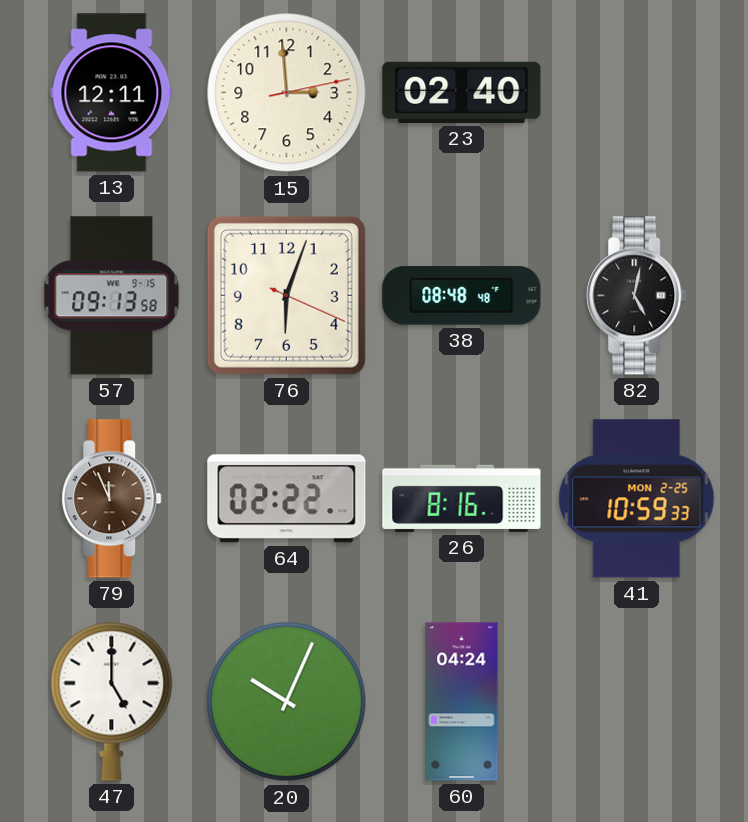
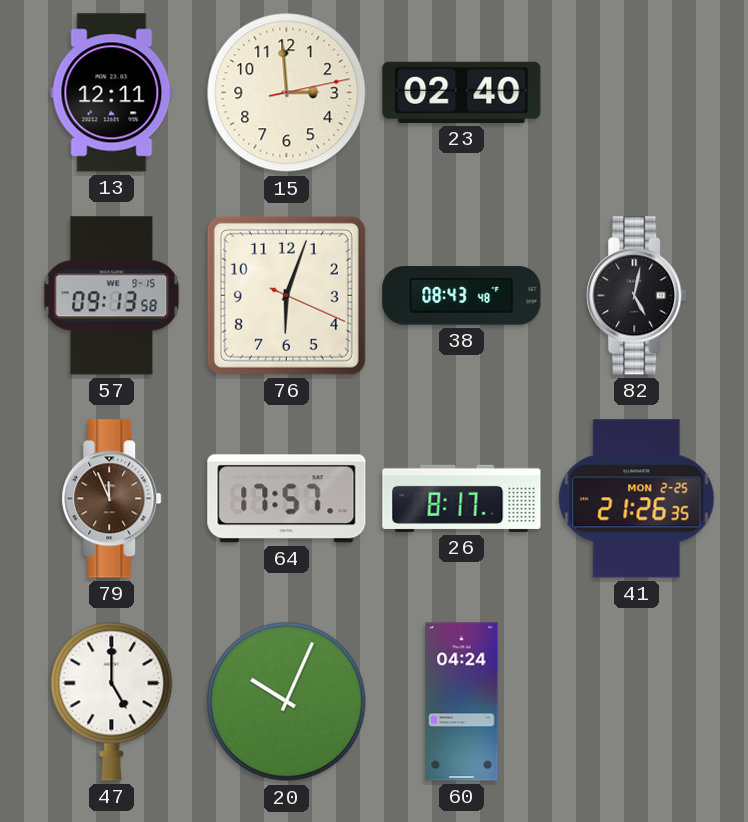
38: 08:48 -> 08:43
64: 02:22 -> 17:57
26: 8:16 -> 8:17
41: 10:59 -> 21:26
